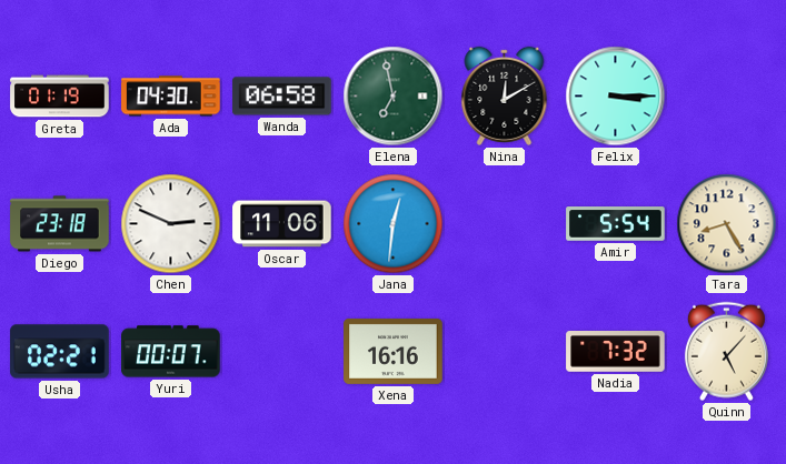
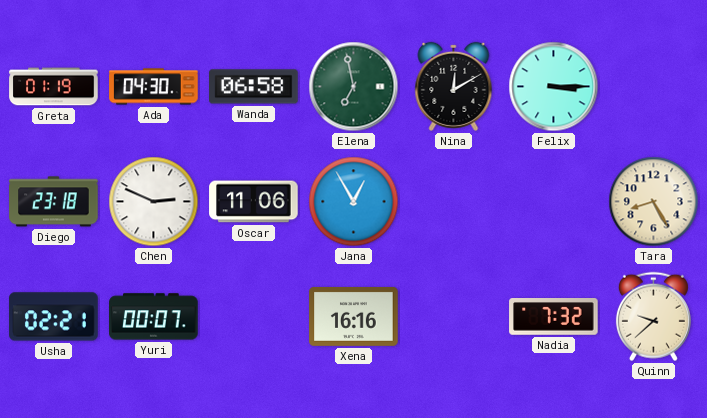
Jana: 12:31 -> 12:55
Amir: 5:54 -> none
Quinn: 5:07 -> 9:38
